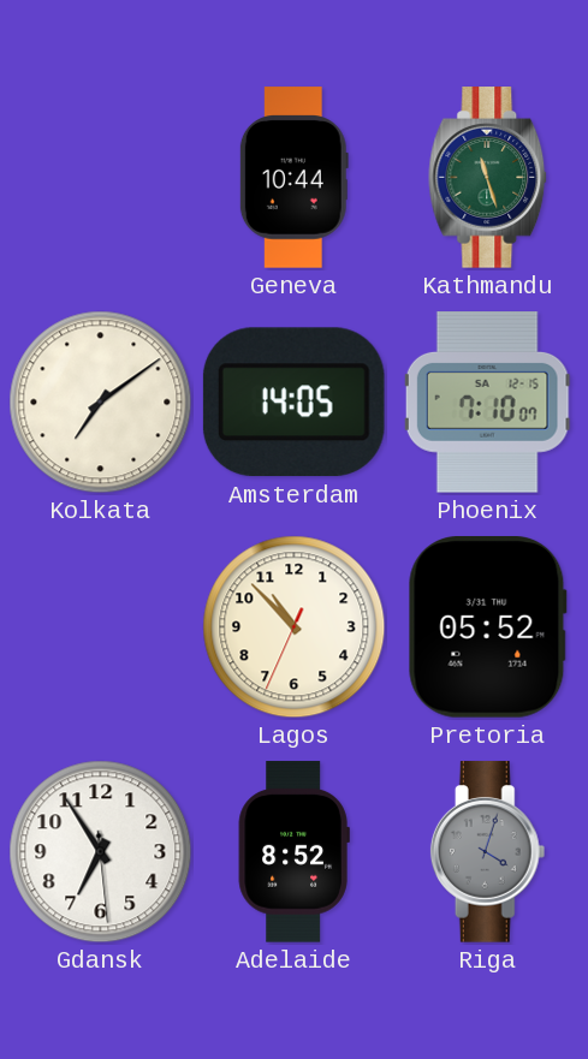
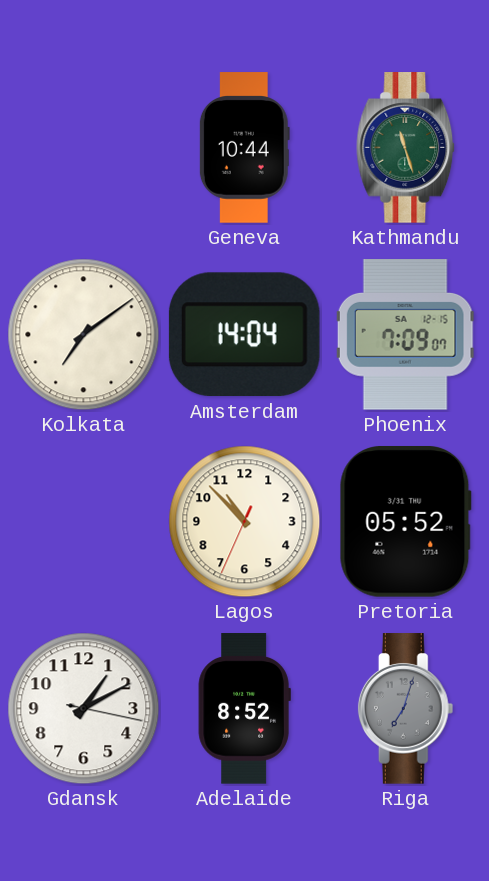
Amsterdam: 14:05 -> 14:04
Phoenix: 7:10 -> 7:09
Gdansk: 6:54 -> 1:10
Riga: 4:03 -> 7:03
